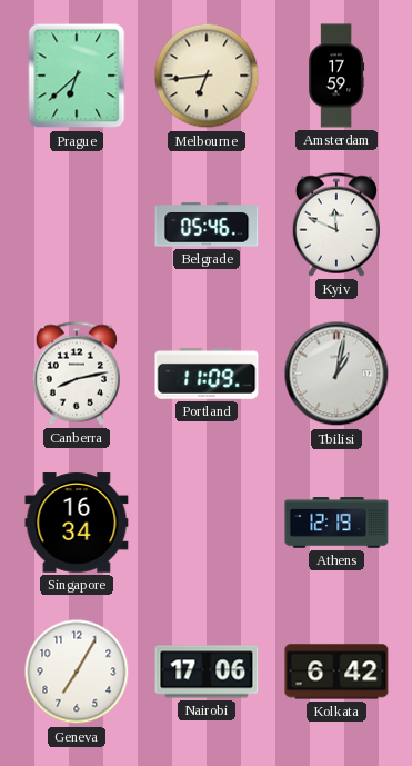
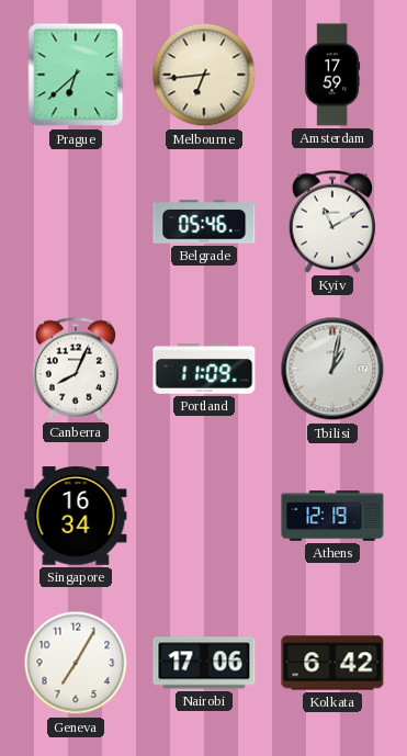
Kyiv: 11:49 -> 11:10
Canberra: 8:13 -> 8:04
